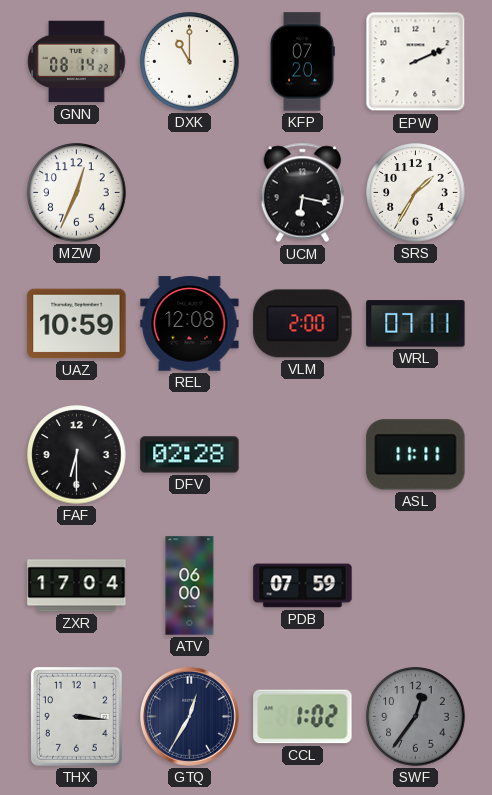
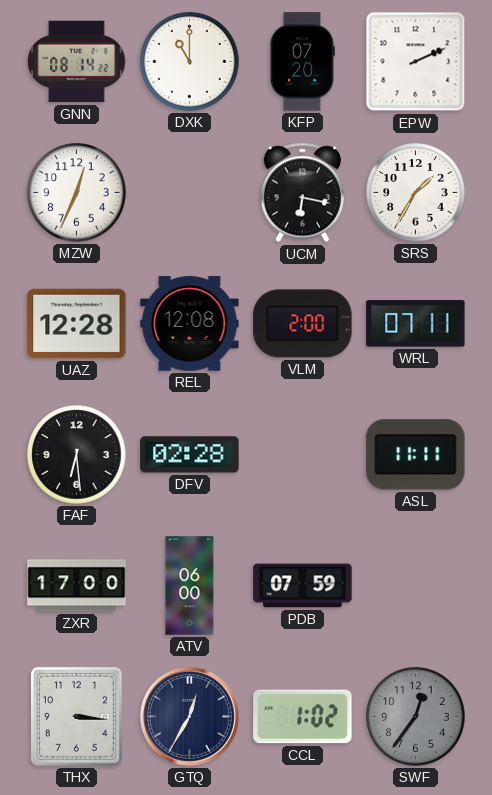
UAZ: 10:59 -> 12:28
FAF: 6:30 -> 6:29
ZXR: 17:04 -> 17:00
